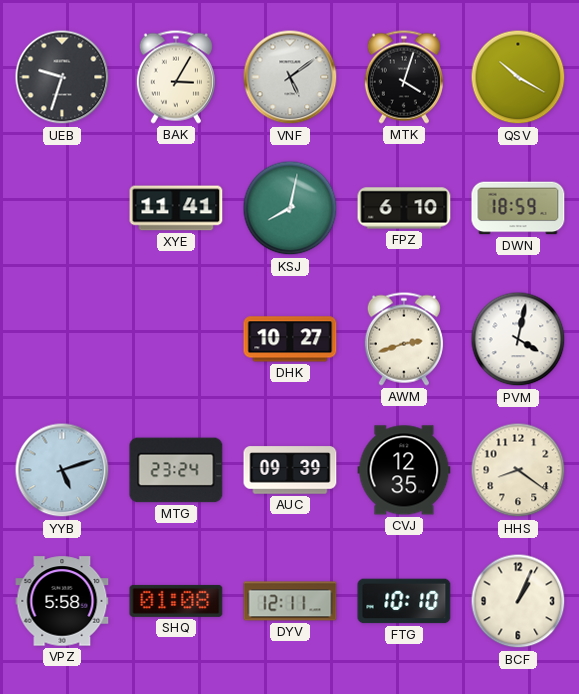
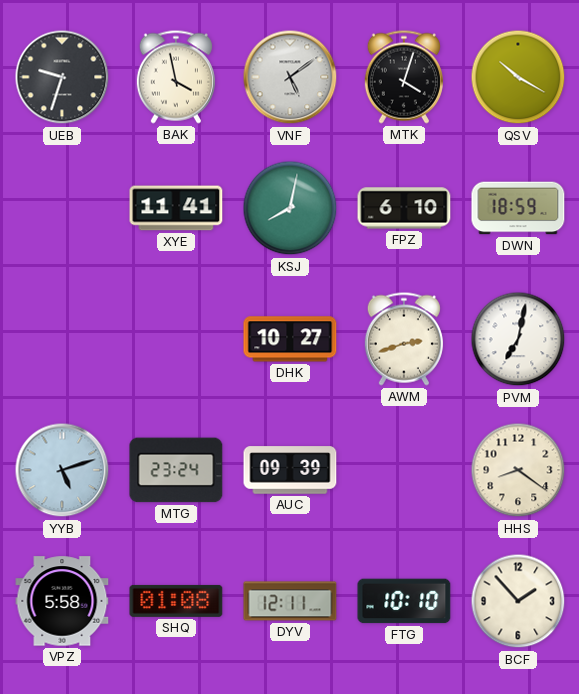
BAK: 3:05 -> 3:58
PVM: 4:02 -> 7:02
CVJ: 12:35 -> none
BCF: 1:04 -> 1:53
